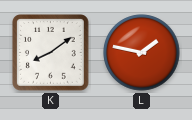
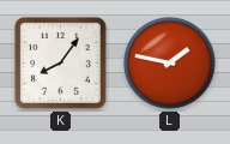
K: 8:09 -> 8:06
